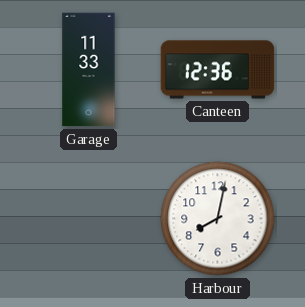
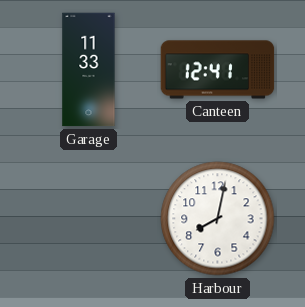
Canteen: 12:36 -> 12:41
